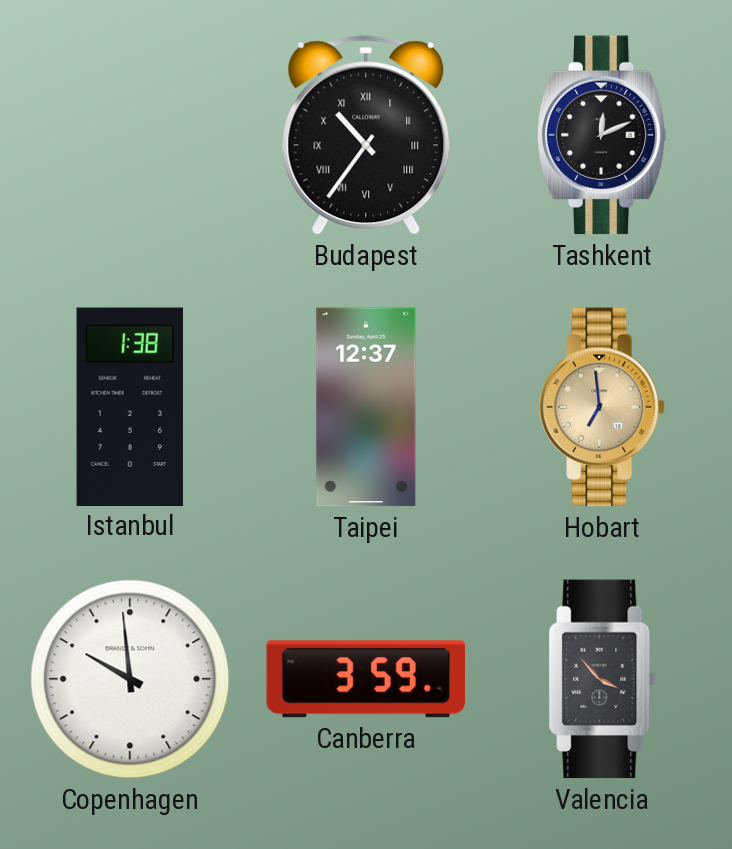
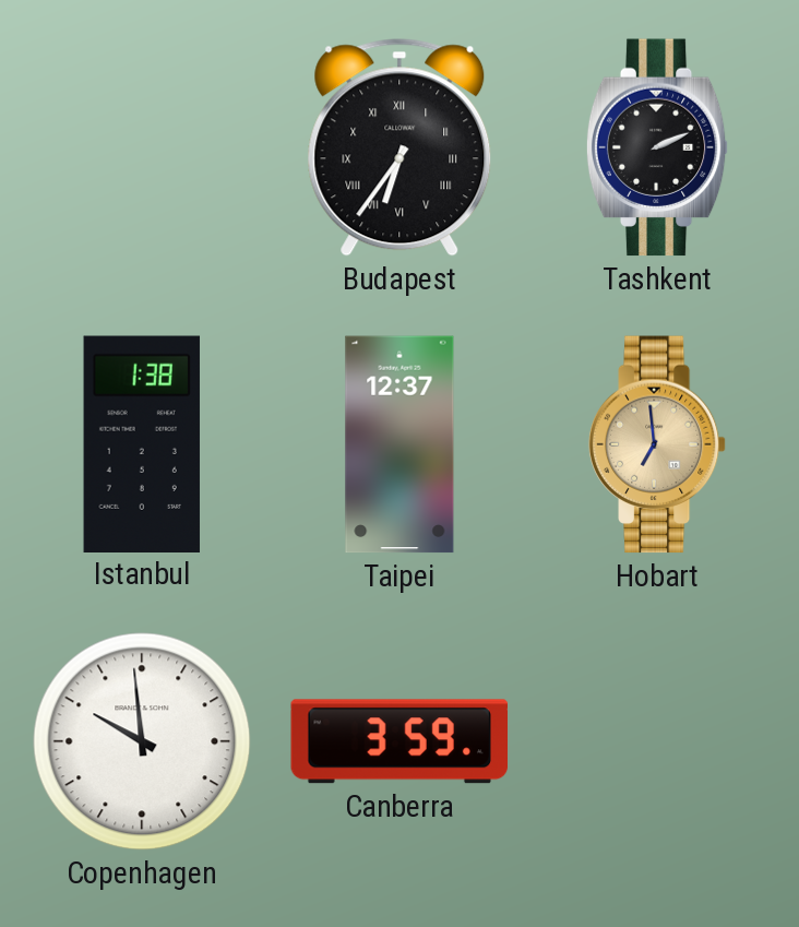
Budapest: 10:36 -> 6:36
Tashkent: 12:11 -> 2:11
Valencia: 3:53 -> none
